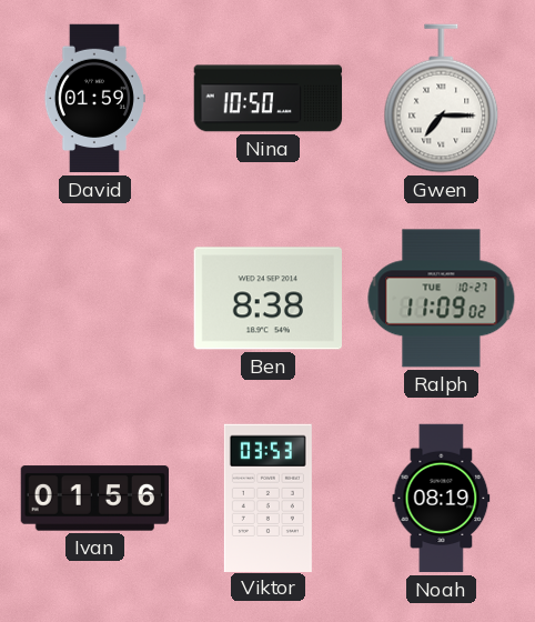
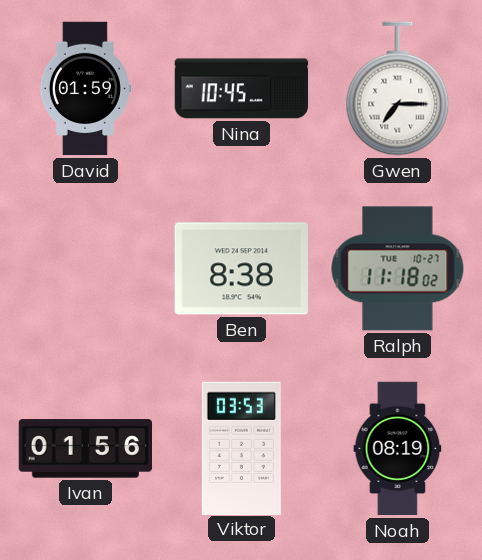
Nina: 10:50 -> 10:45
Ralph: 11:09 -> 11:18
